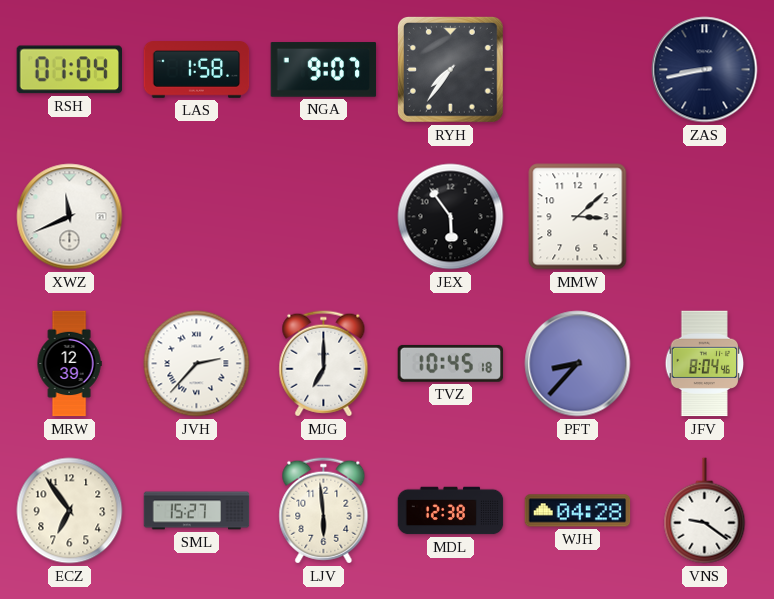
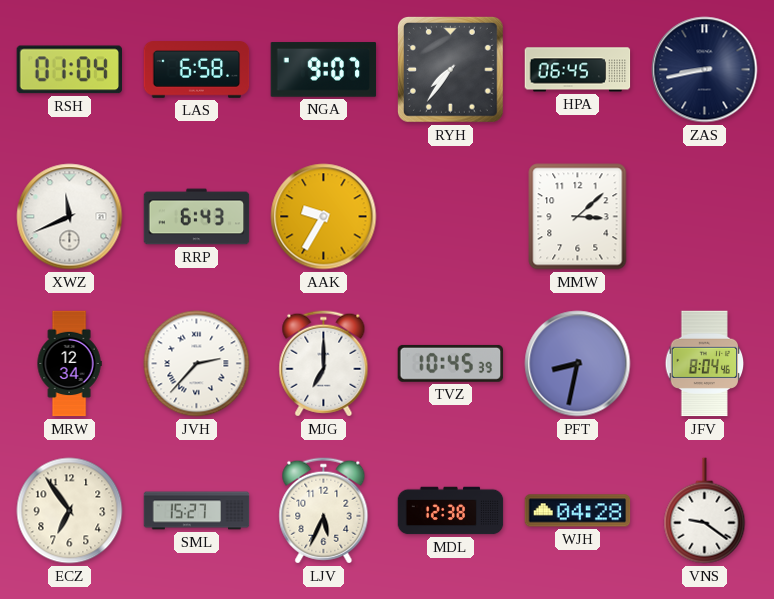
LAS: 1:58 -> 6:58
HPA: none -> 06:45
RRP: none -> 6:43
AAK: none -> 9:35
JEX: 5:54 -> none
MRW: 12:39 -> 12:34
TVZ: 10:45:18 -> 10:45:39
PFT: 8:37 -> 8:32
LJV: 5:59 -> 5:34
